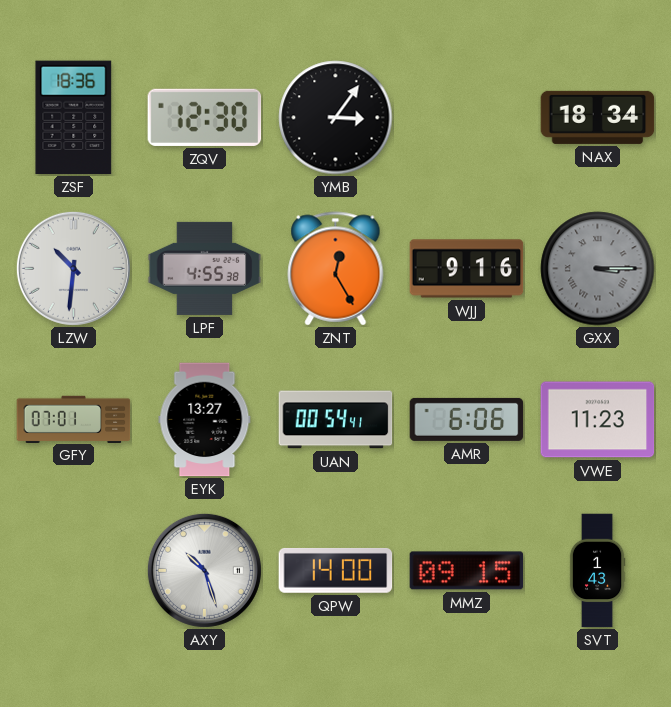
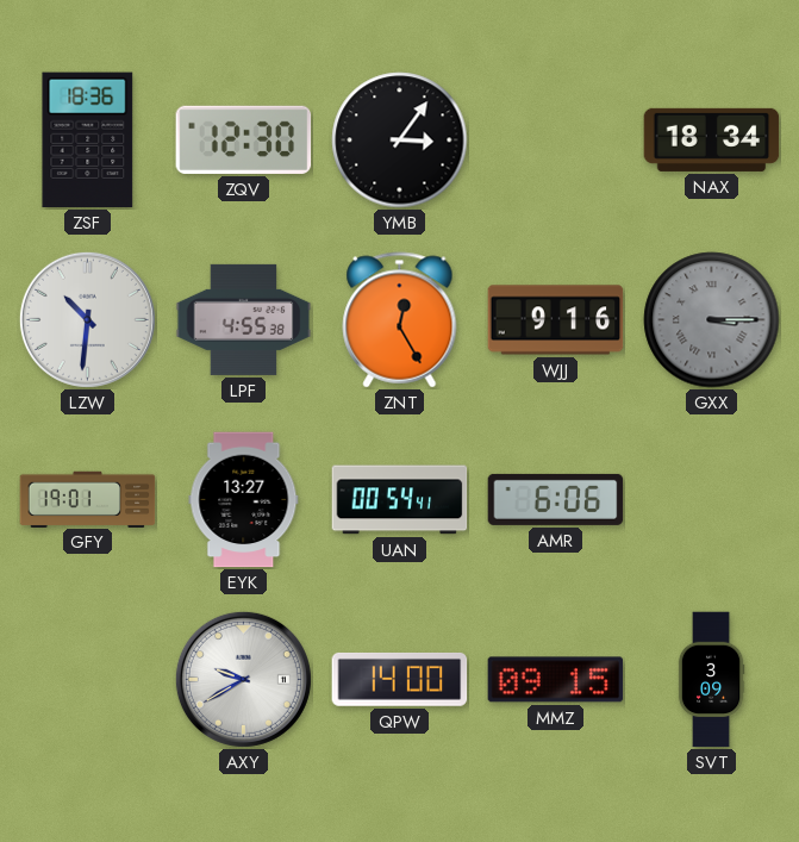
GFY: 07:01 -> 19:01
VWE: 11:23 -> none
AXY: 10:27 -> 9:40
SVT: 1:43 -> 3:09
